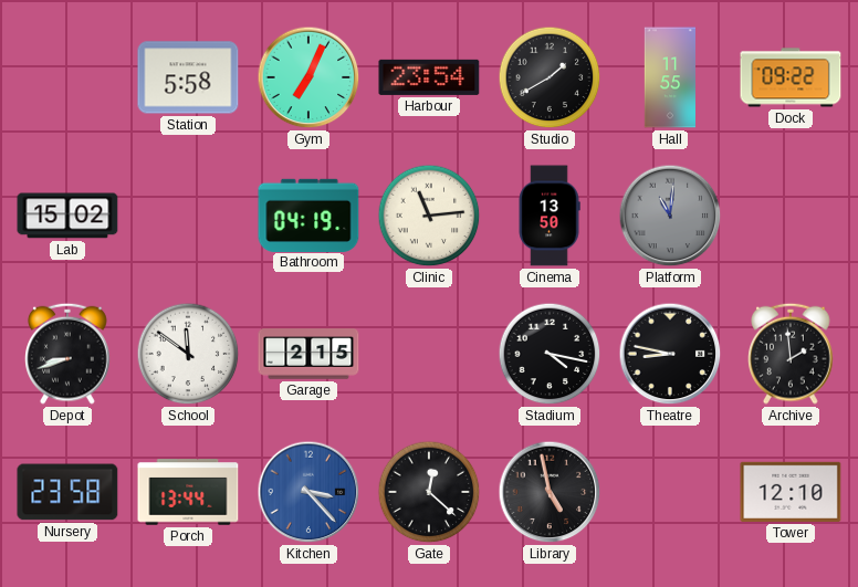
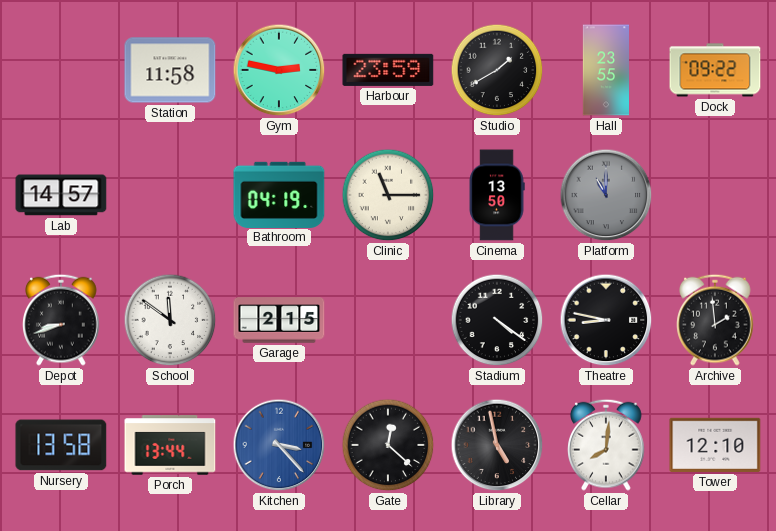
Station: 5:58 -> 11:58
Gym: 7:04 -> 2:47
Harbour: 23:54 -> 23:59
Hall: 11:55 -> 23:55
Lab: 15:02 -> 14:57
Clinic: 11:14 -> 11:15
Platform: 11:01 -> 11:00
Stadium: 4:17 -> 4:21
Nursery: 23:58 -> 13:58
Cellar: none -> 8:01
